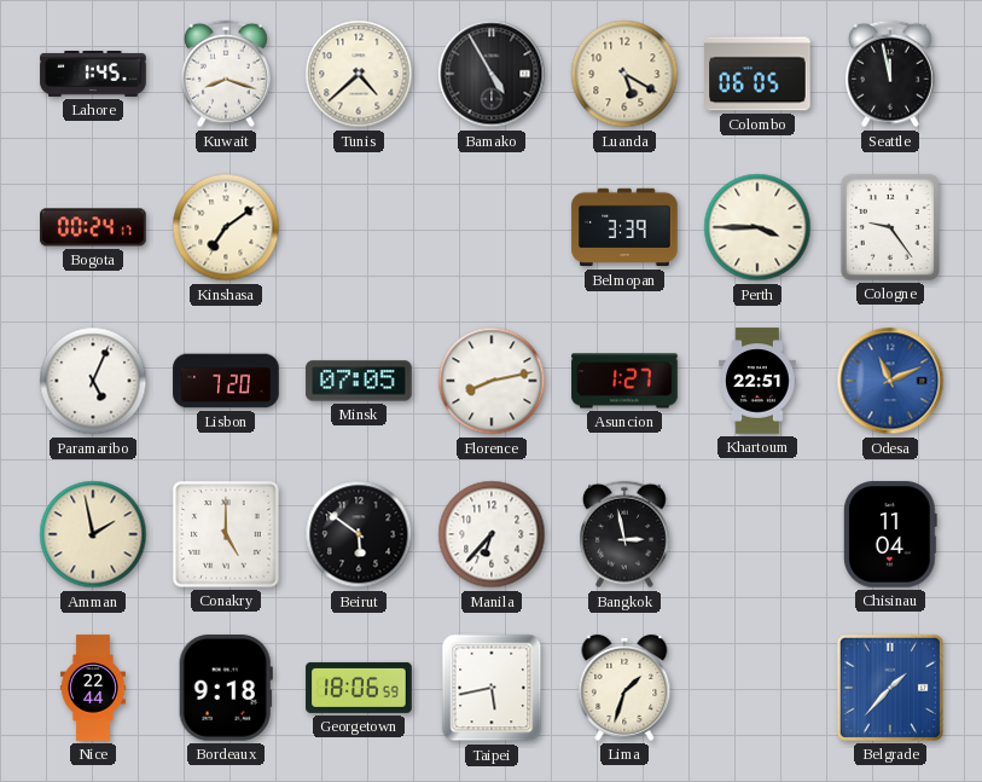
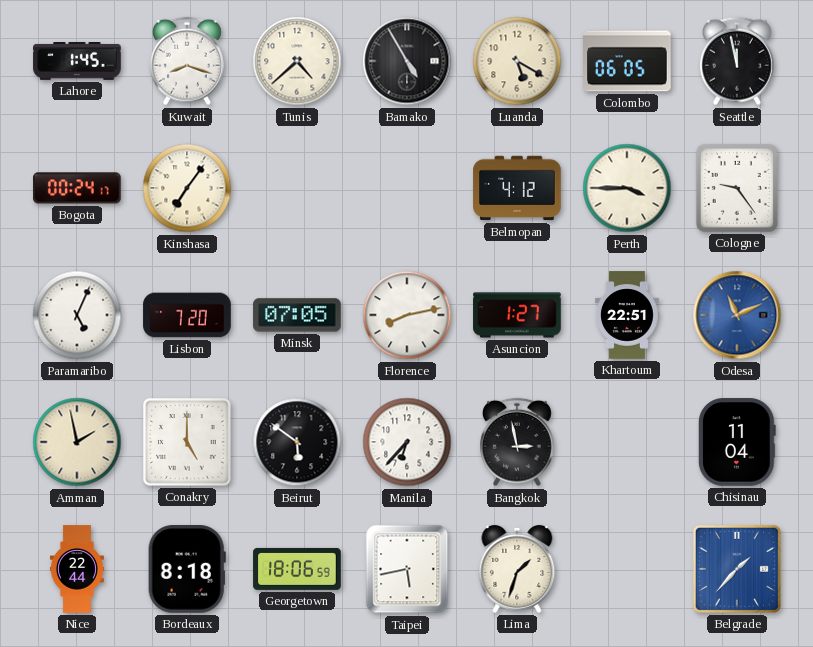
Kinshasa: 7:09 -> 7:06
Belmopan: 3:39 -> 4:12
Bordeaux: 9:18 -> 8:18
